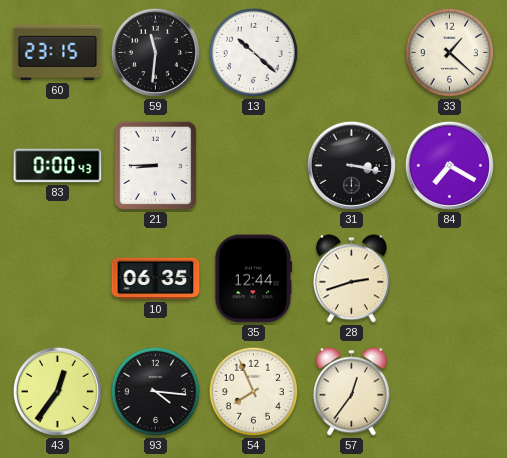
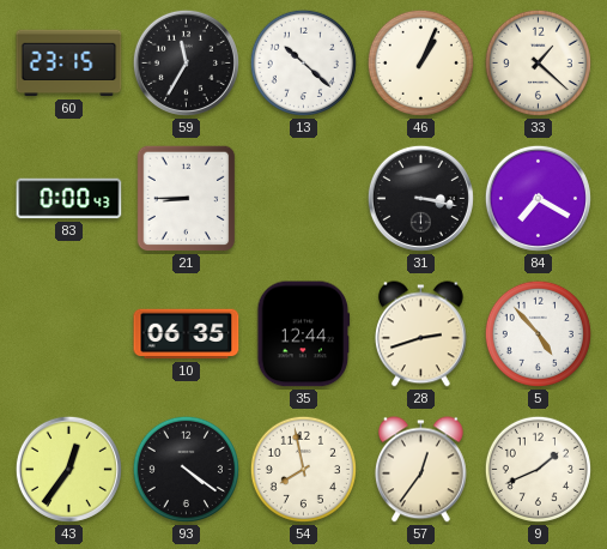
59: 11:31 -> 11:35
46: none -> 1:04
5: none -> 4:53
93: 4:16 -> 4:21
54: 7:56 -> 7:58
9: none -> 1:41
